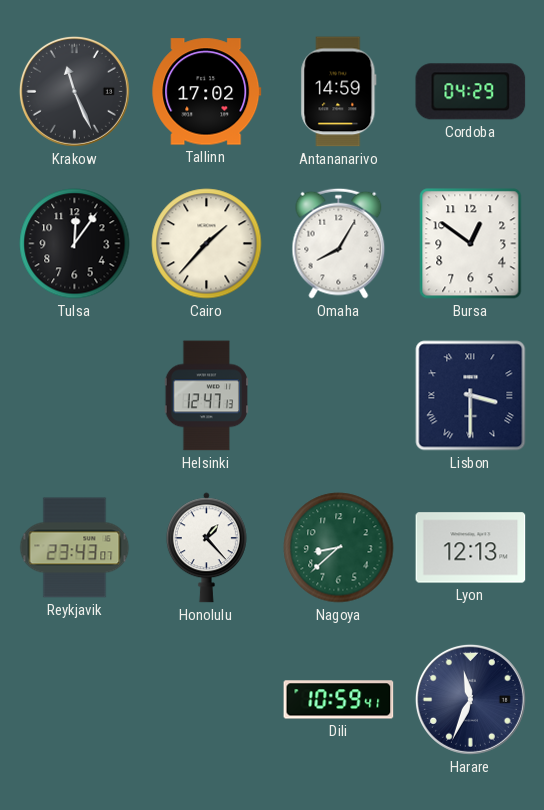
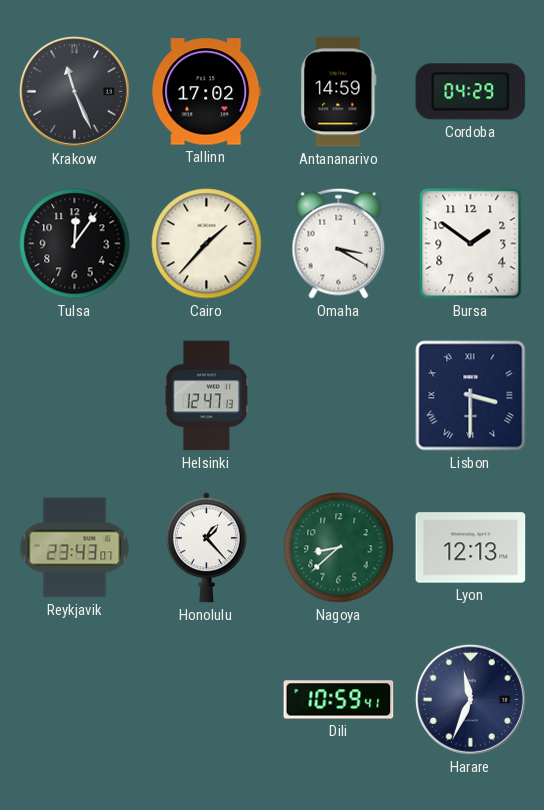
Omaha: 8:05 -> 3:20
Bursa: 12:51 -> 1:51
